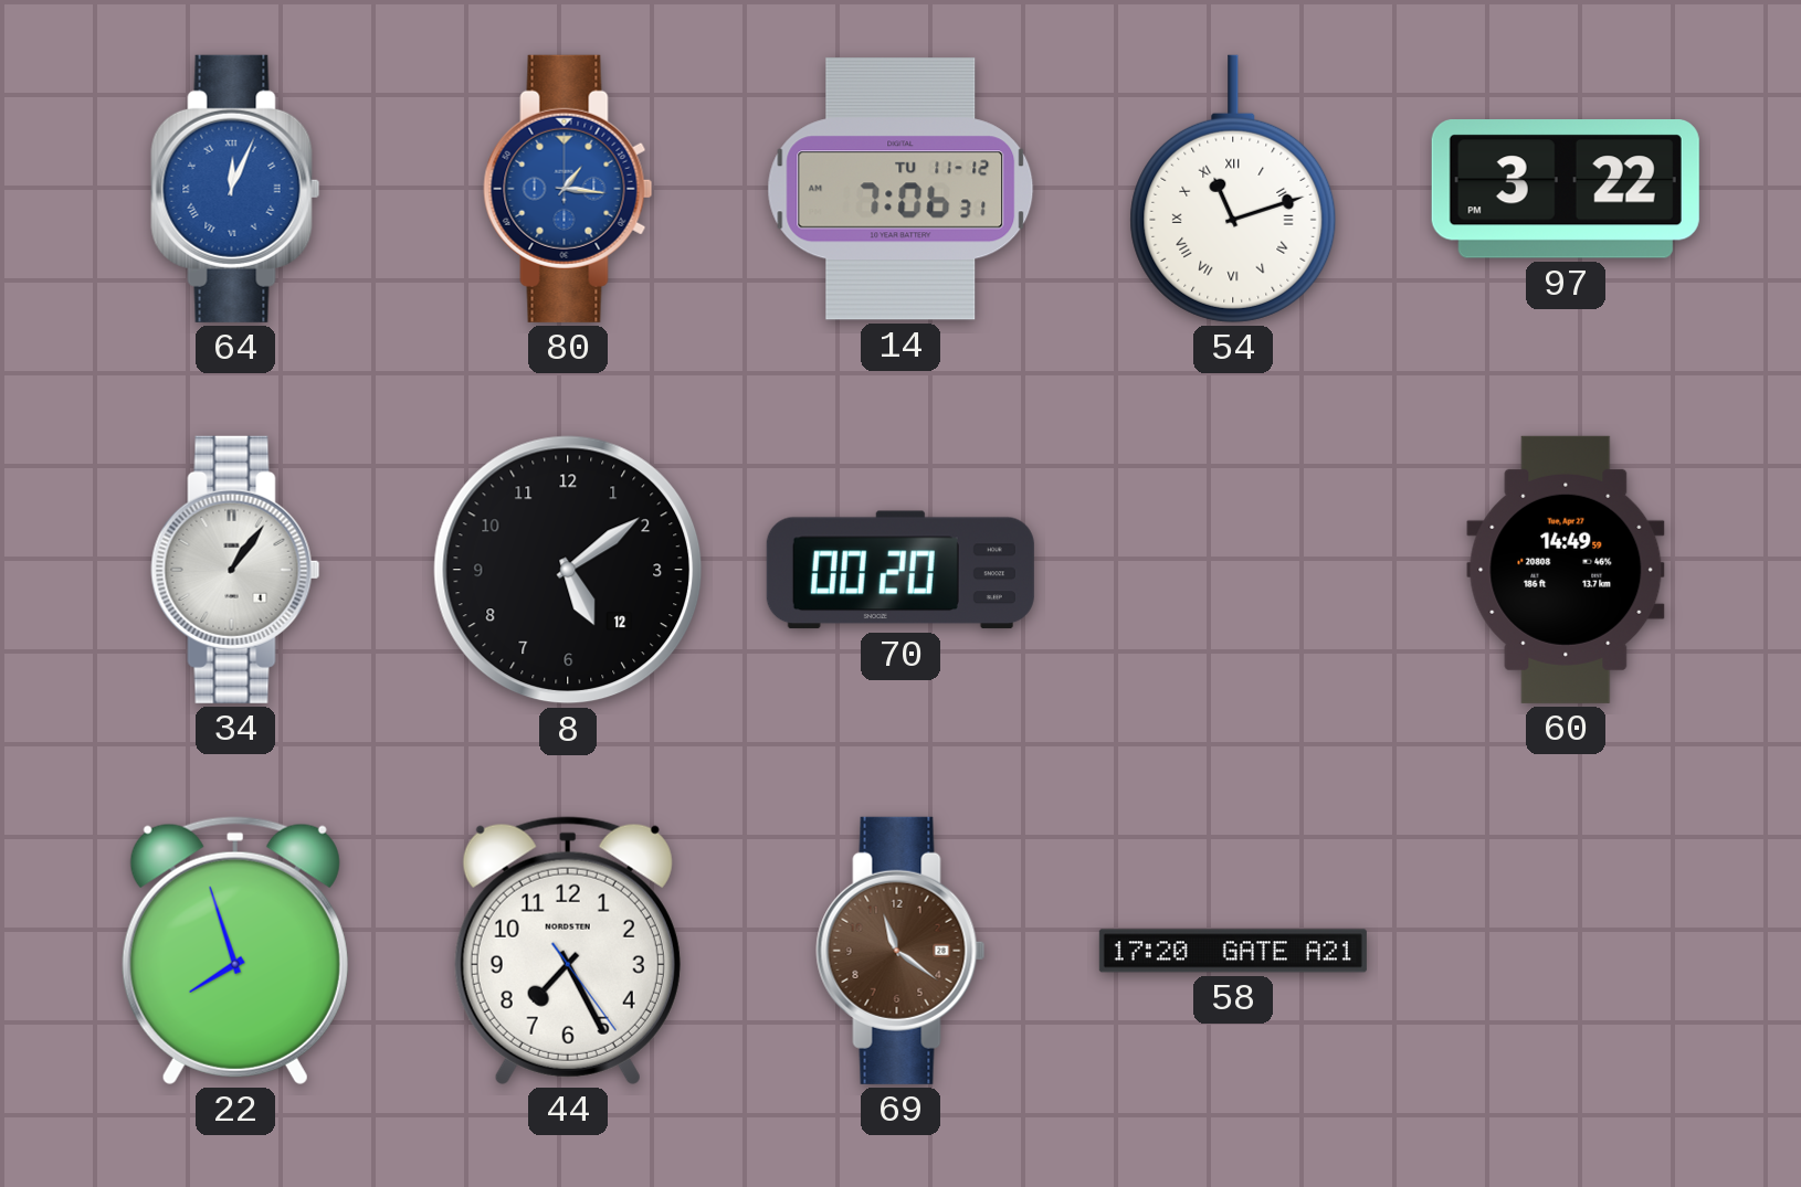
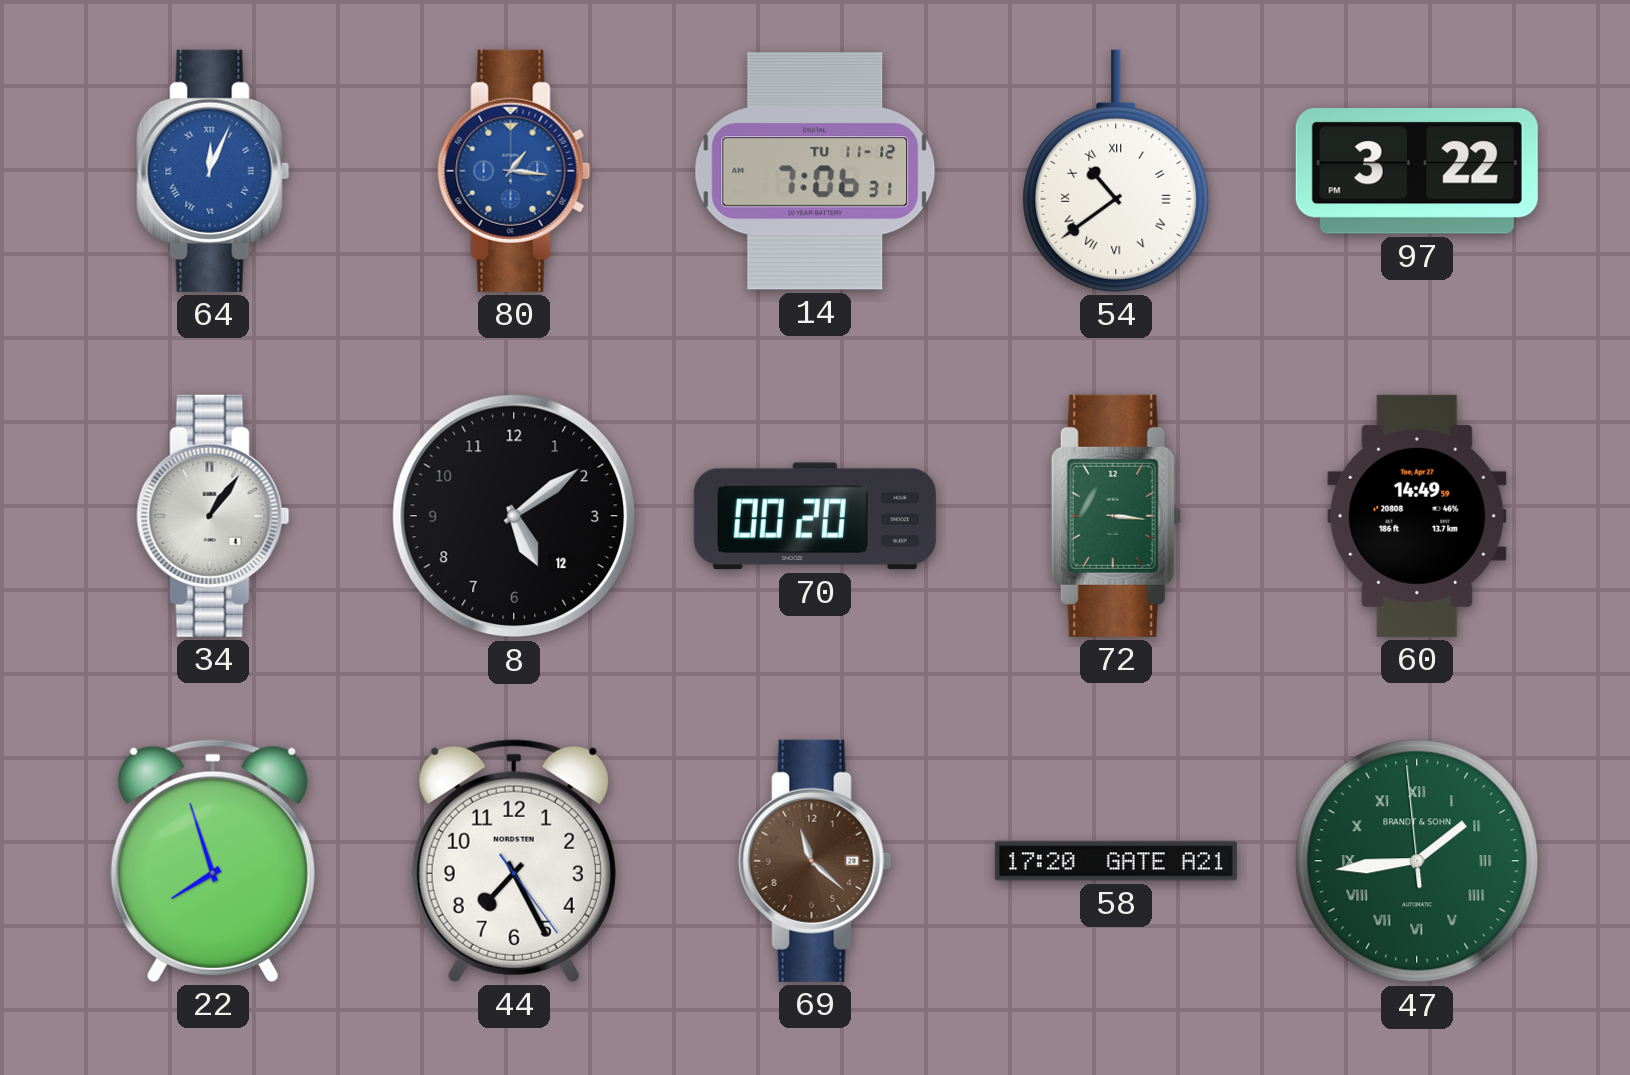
54: 11:12 -> 10:39
72: none -> 3:16
69: 11:21 -> 11:22
47: none -> 1:43
